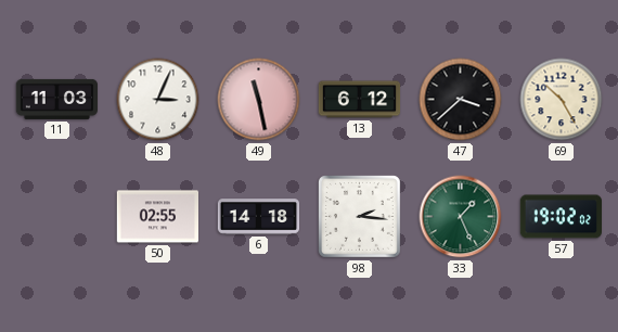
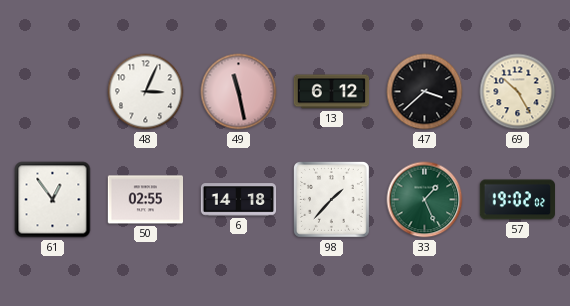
11: 11:03 -> none
61: none -> 12:54
98: 2:16 -> 1:37
